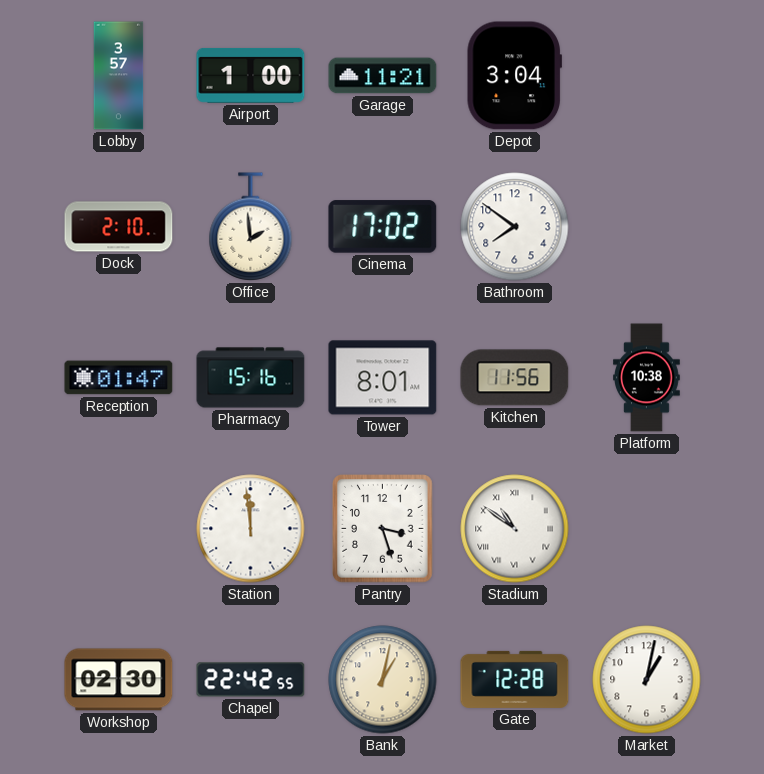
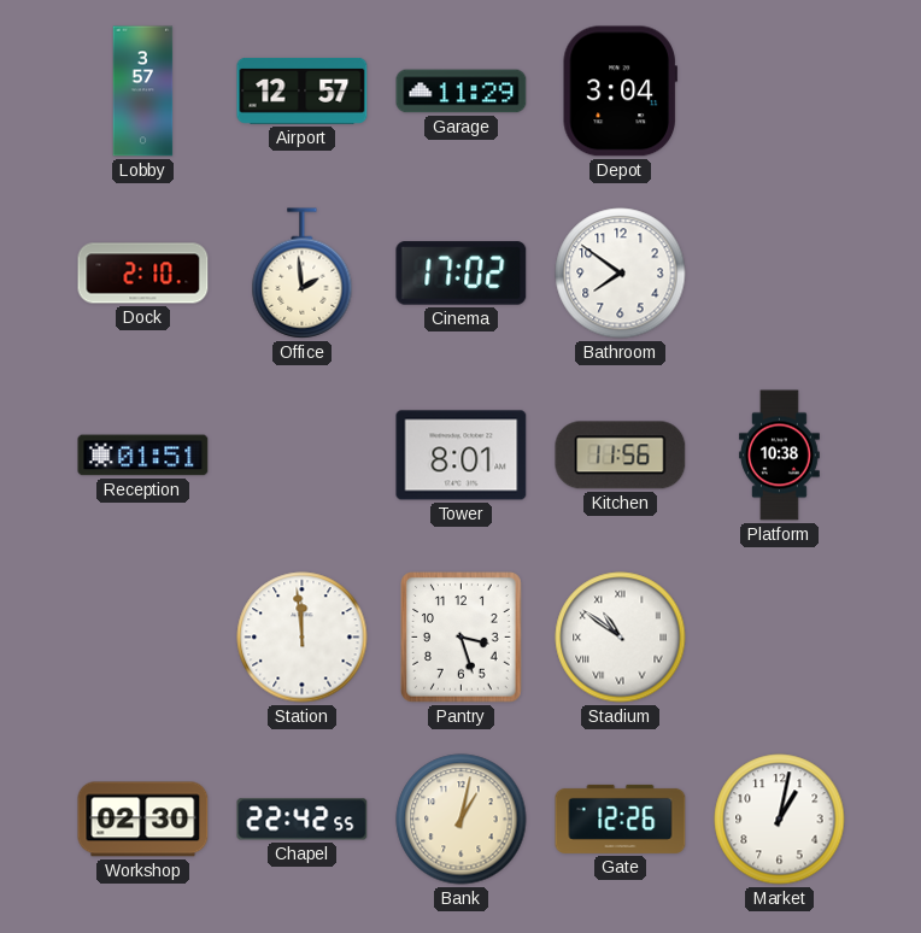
Airport: 1:00 -> 12:57
Garage: 11:21 -> 11:29
Reception: 01:47 -> 01:51
Pharmacy: 15:16 -> none
Gate: 12:28 -> 12:26
